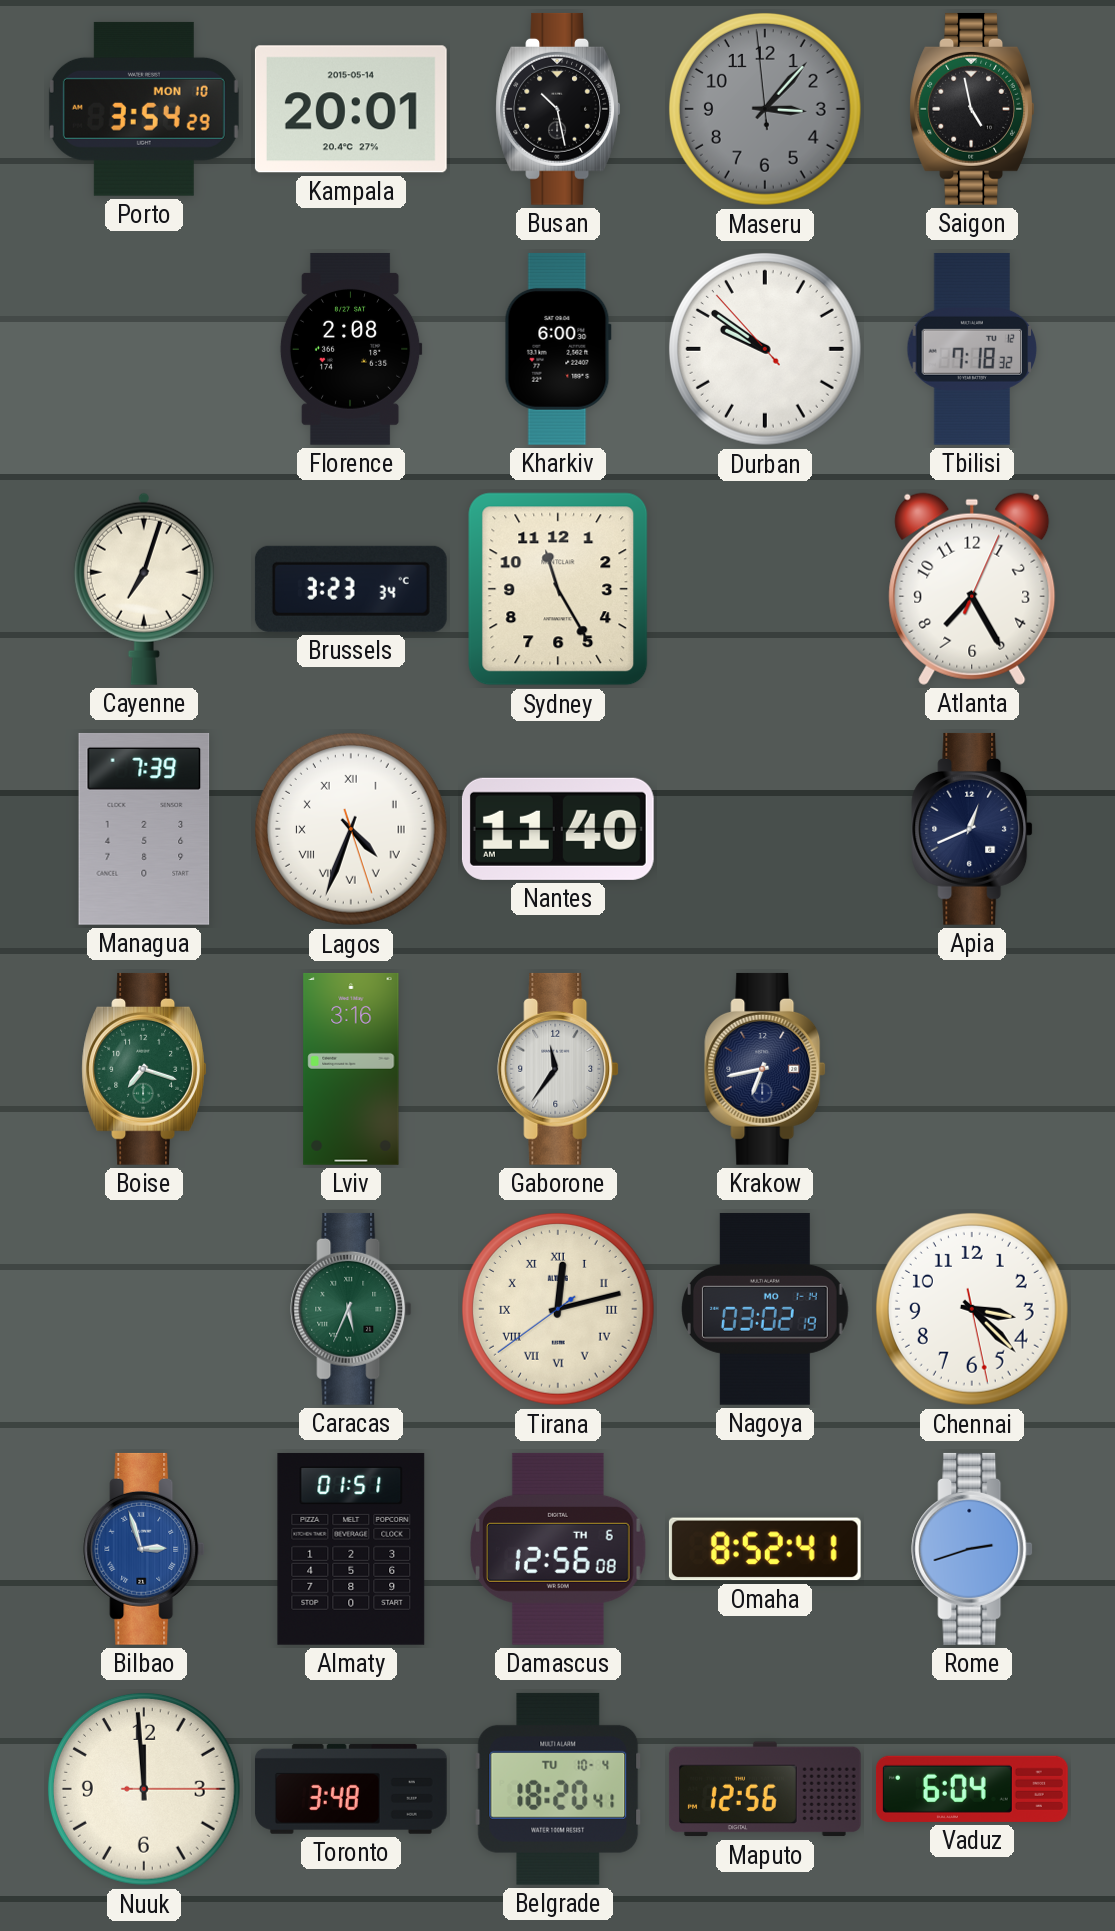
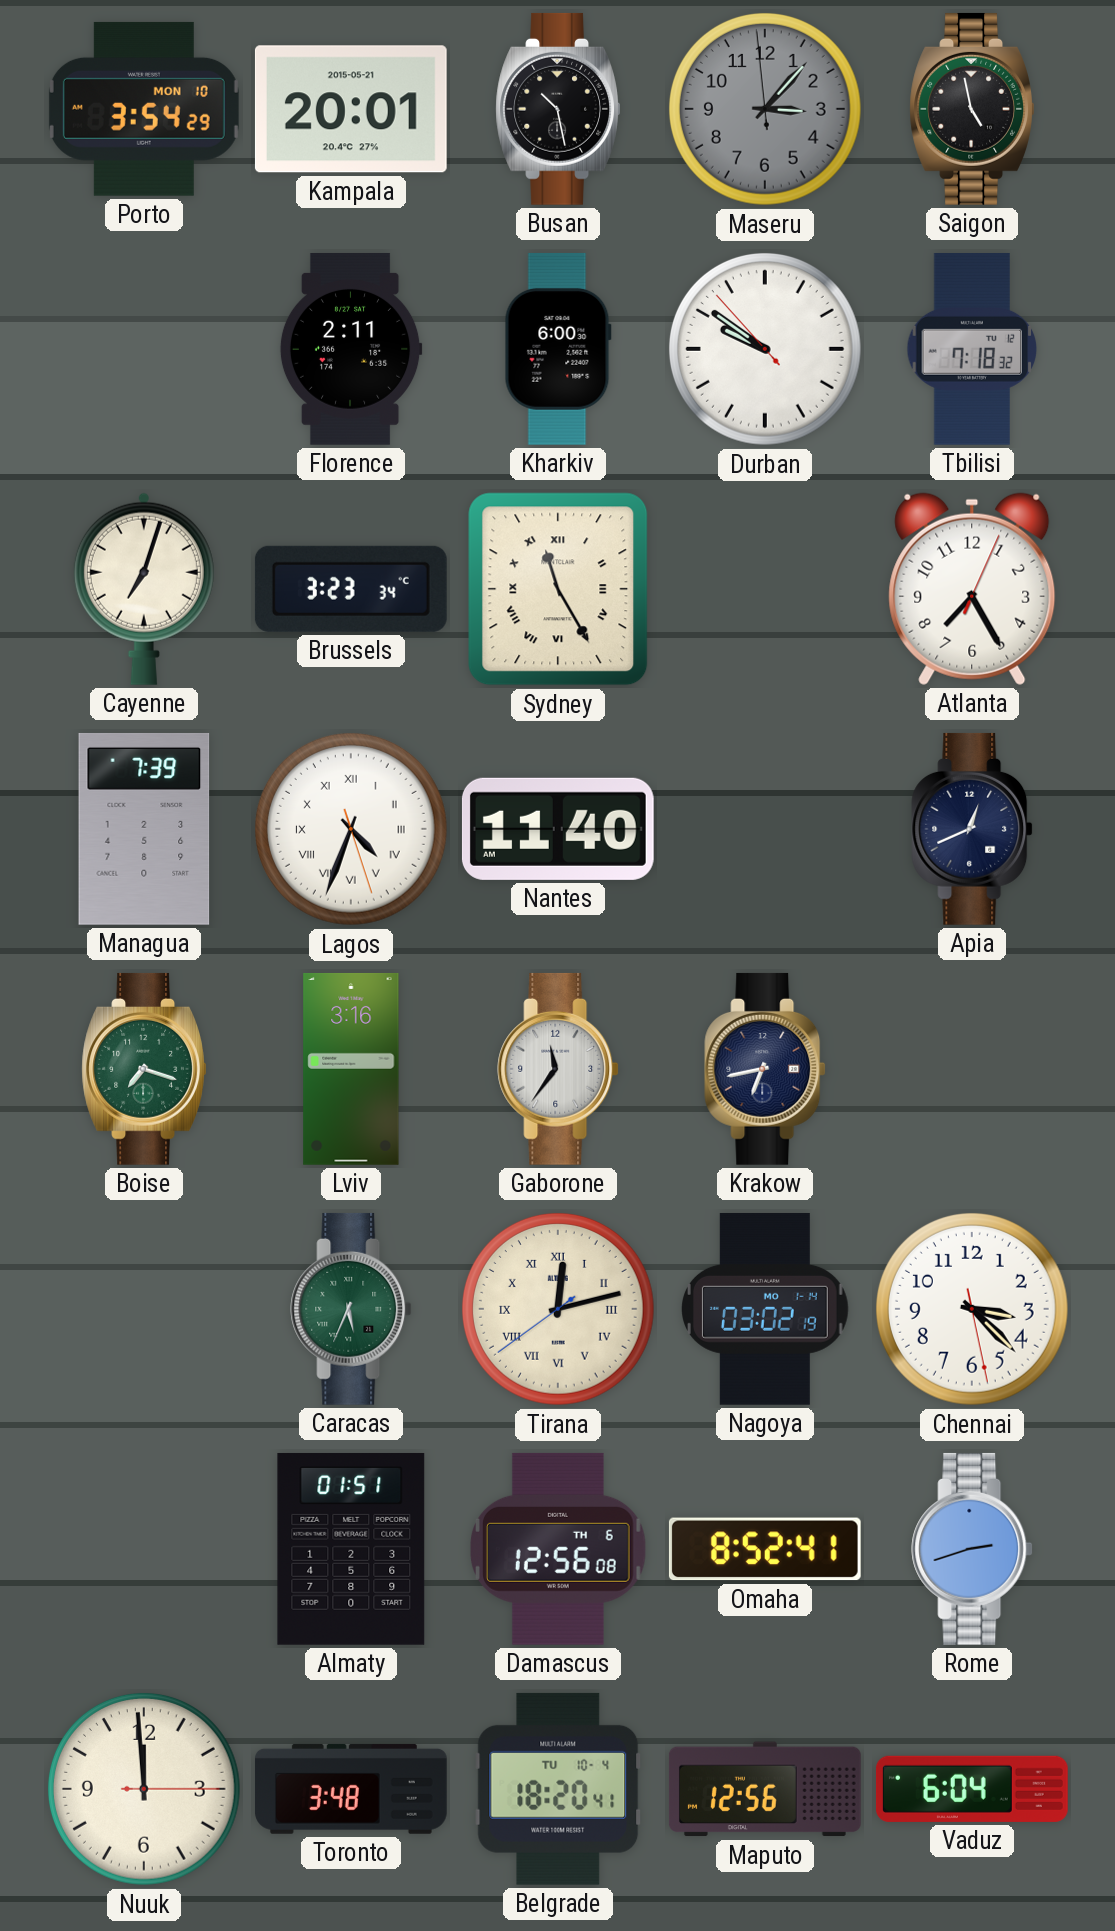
Kampala date: 2015-05-14 -> 2015-05-21
Florence: 2:08 -> 2:11
Sydney numerals: Arabic -> Roman
Bilbao: 2:57 -> none
